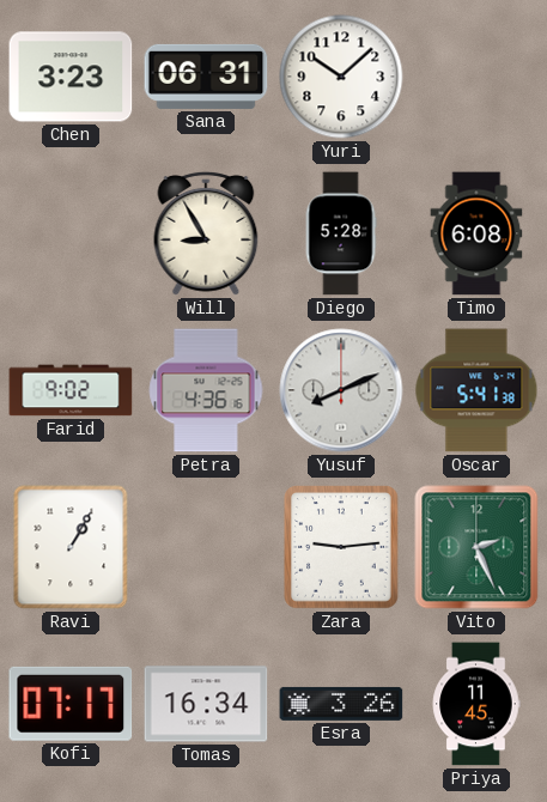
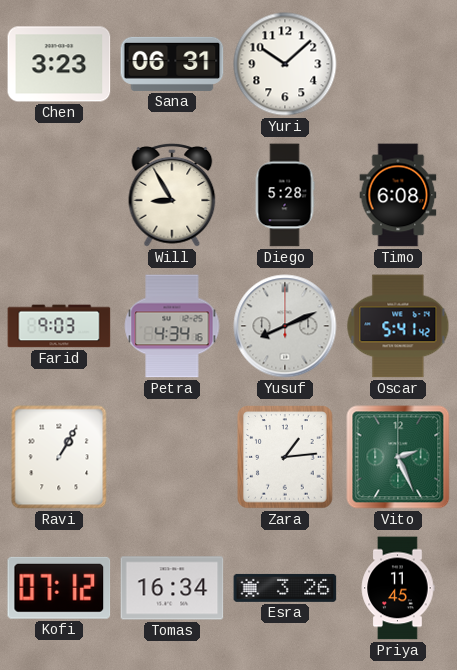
Farid: 9:02 -> 9:03
Petra: 4:36 -> 4:34
Oscar: 5:41:38 -> 5:41:42
Zara: 9:14 -> 1:14
Kofi: 07:17 -> 07:12
